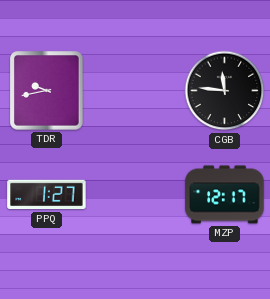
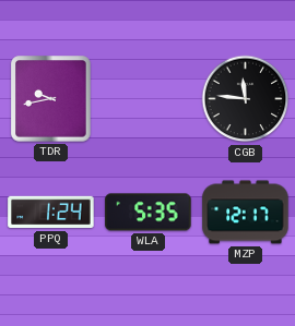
PPQ: 1:27 -> 1:24
WLA: none -> 5:35
